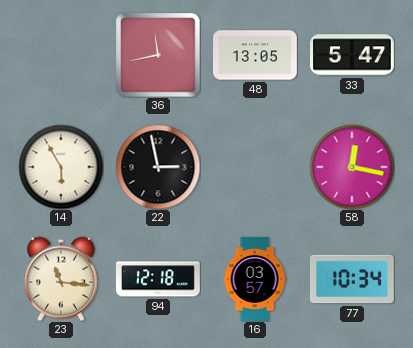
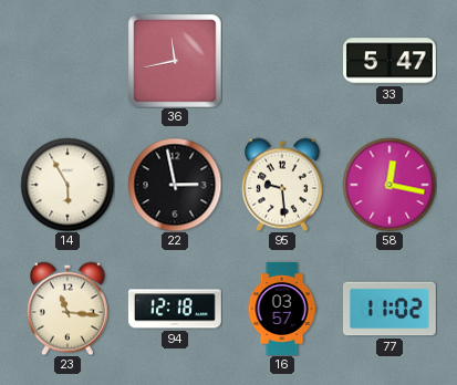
48: 13:05 -> none
95: none -> 9:29
77: 10:34 -> 11:02
